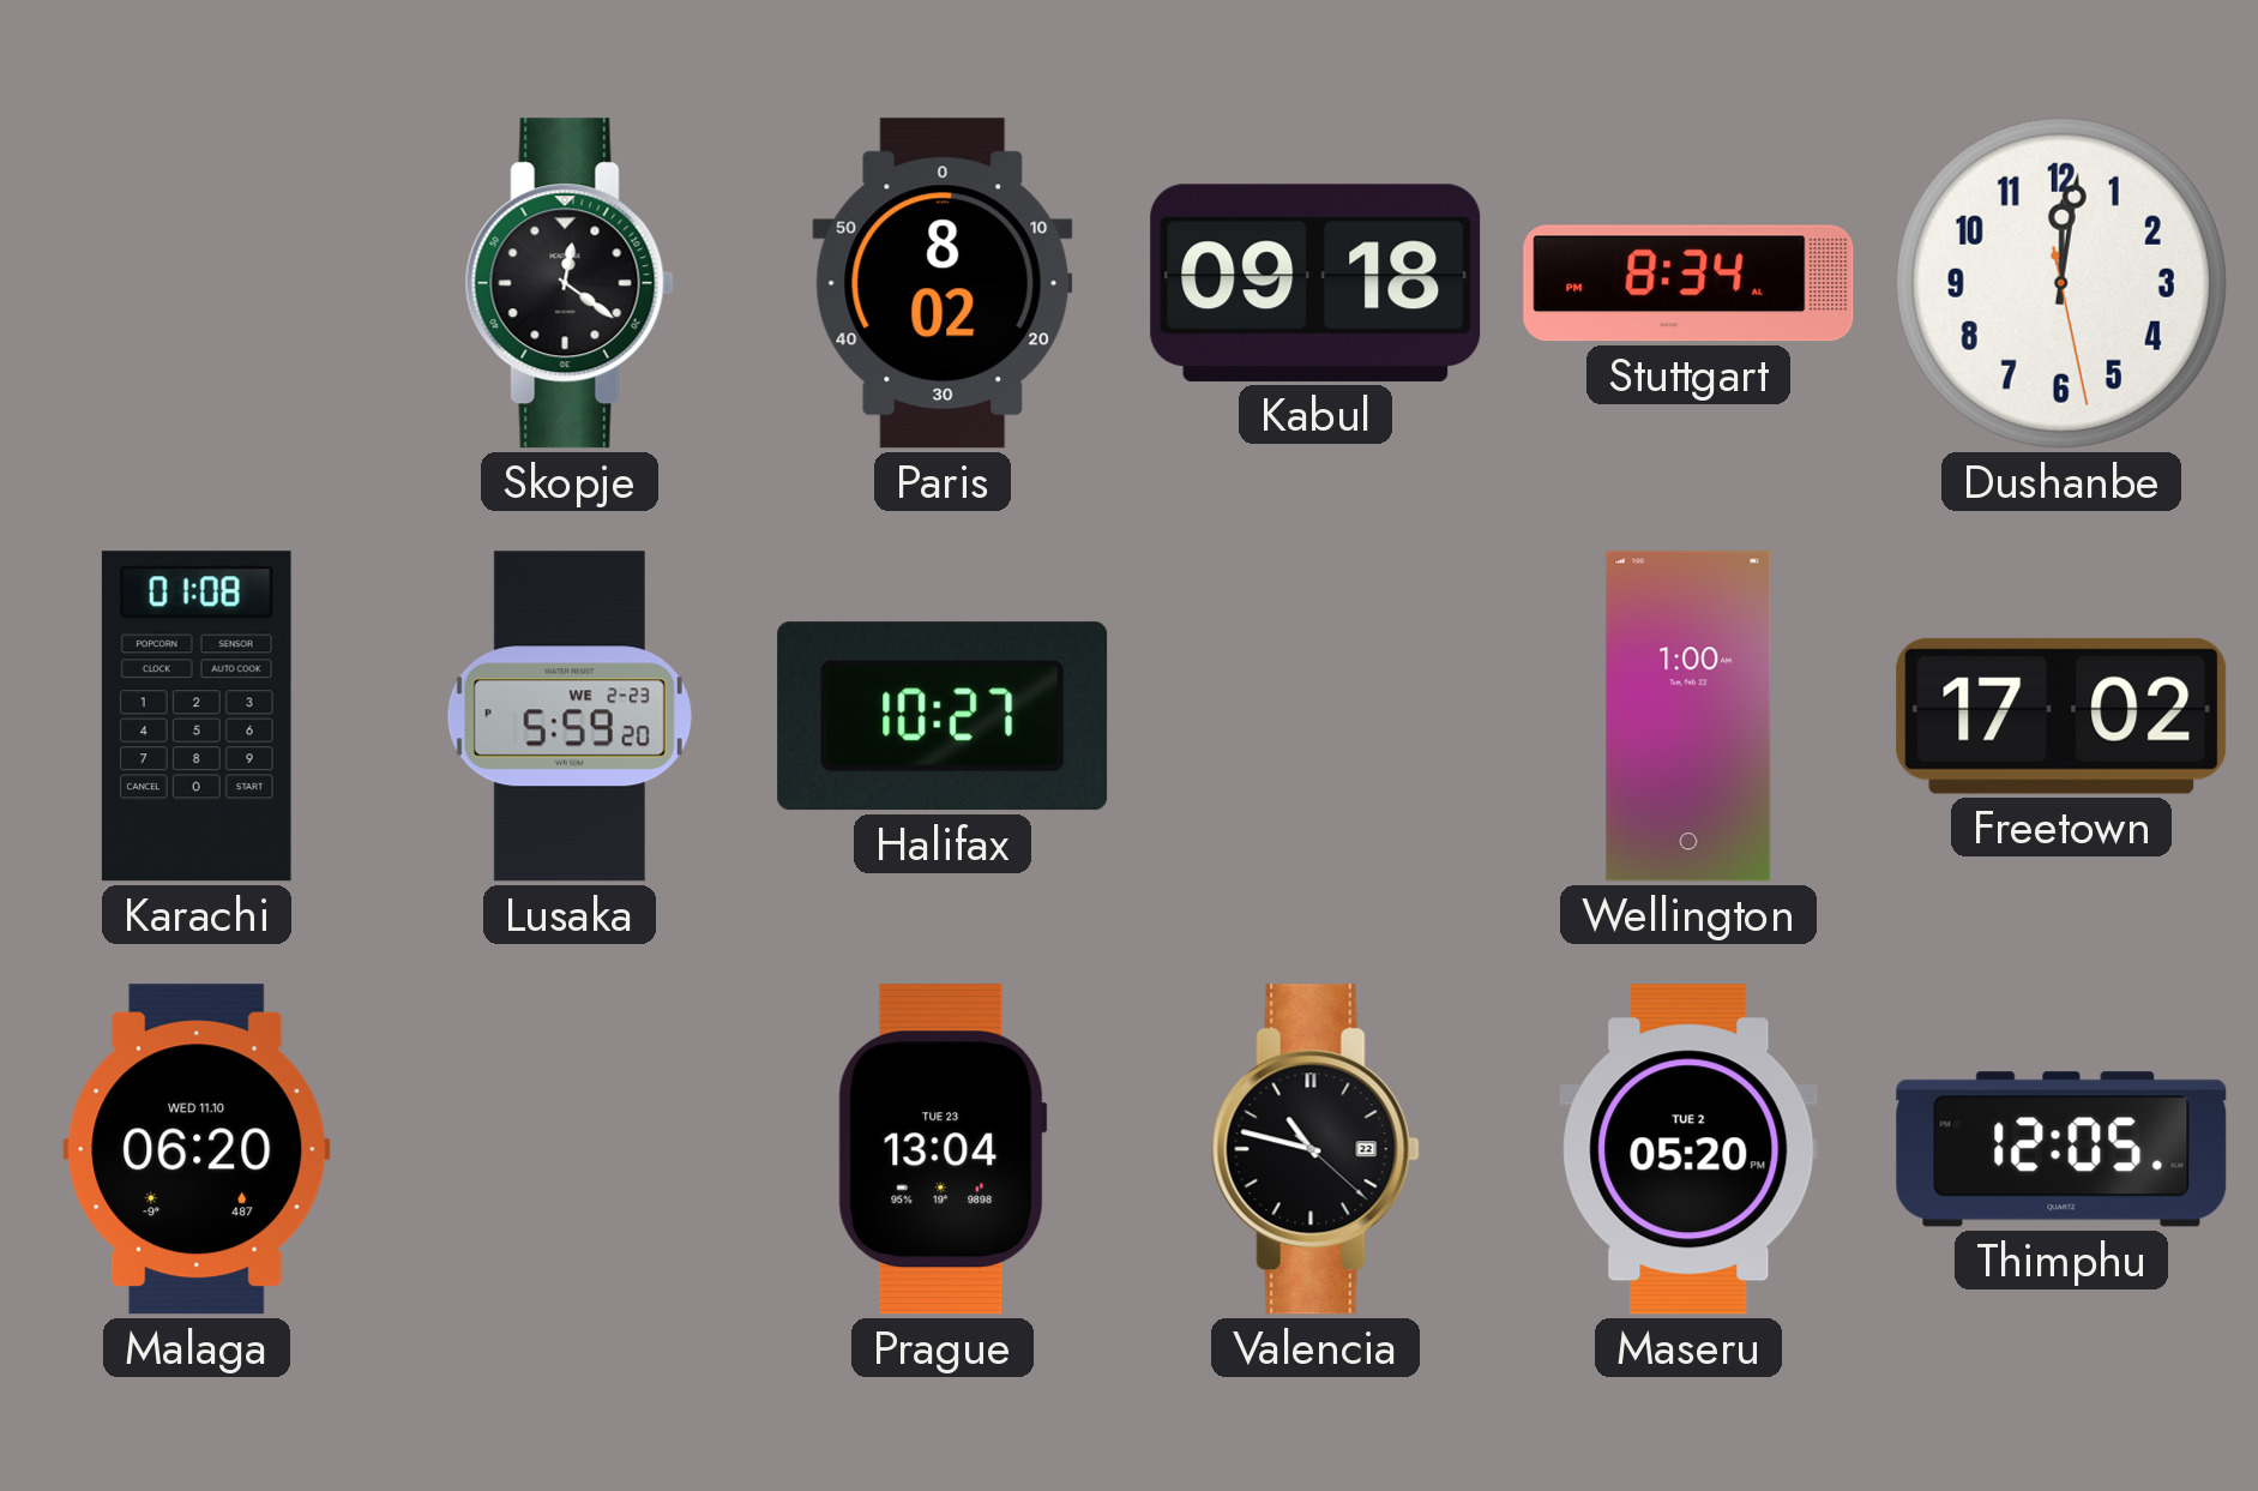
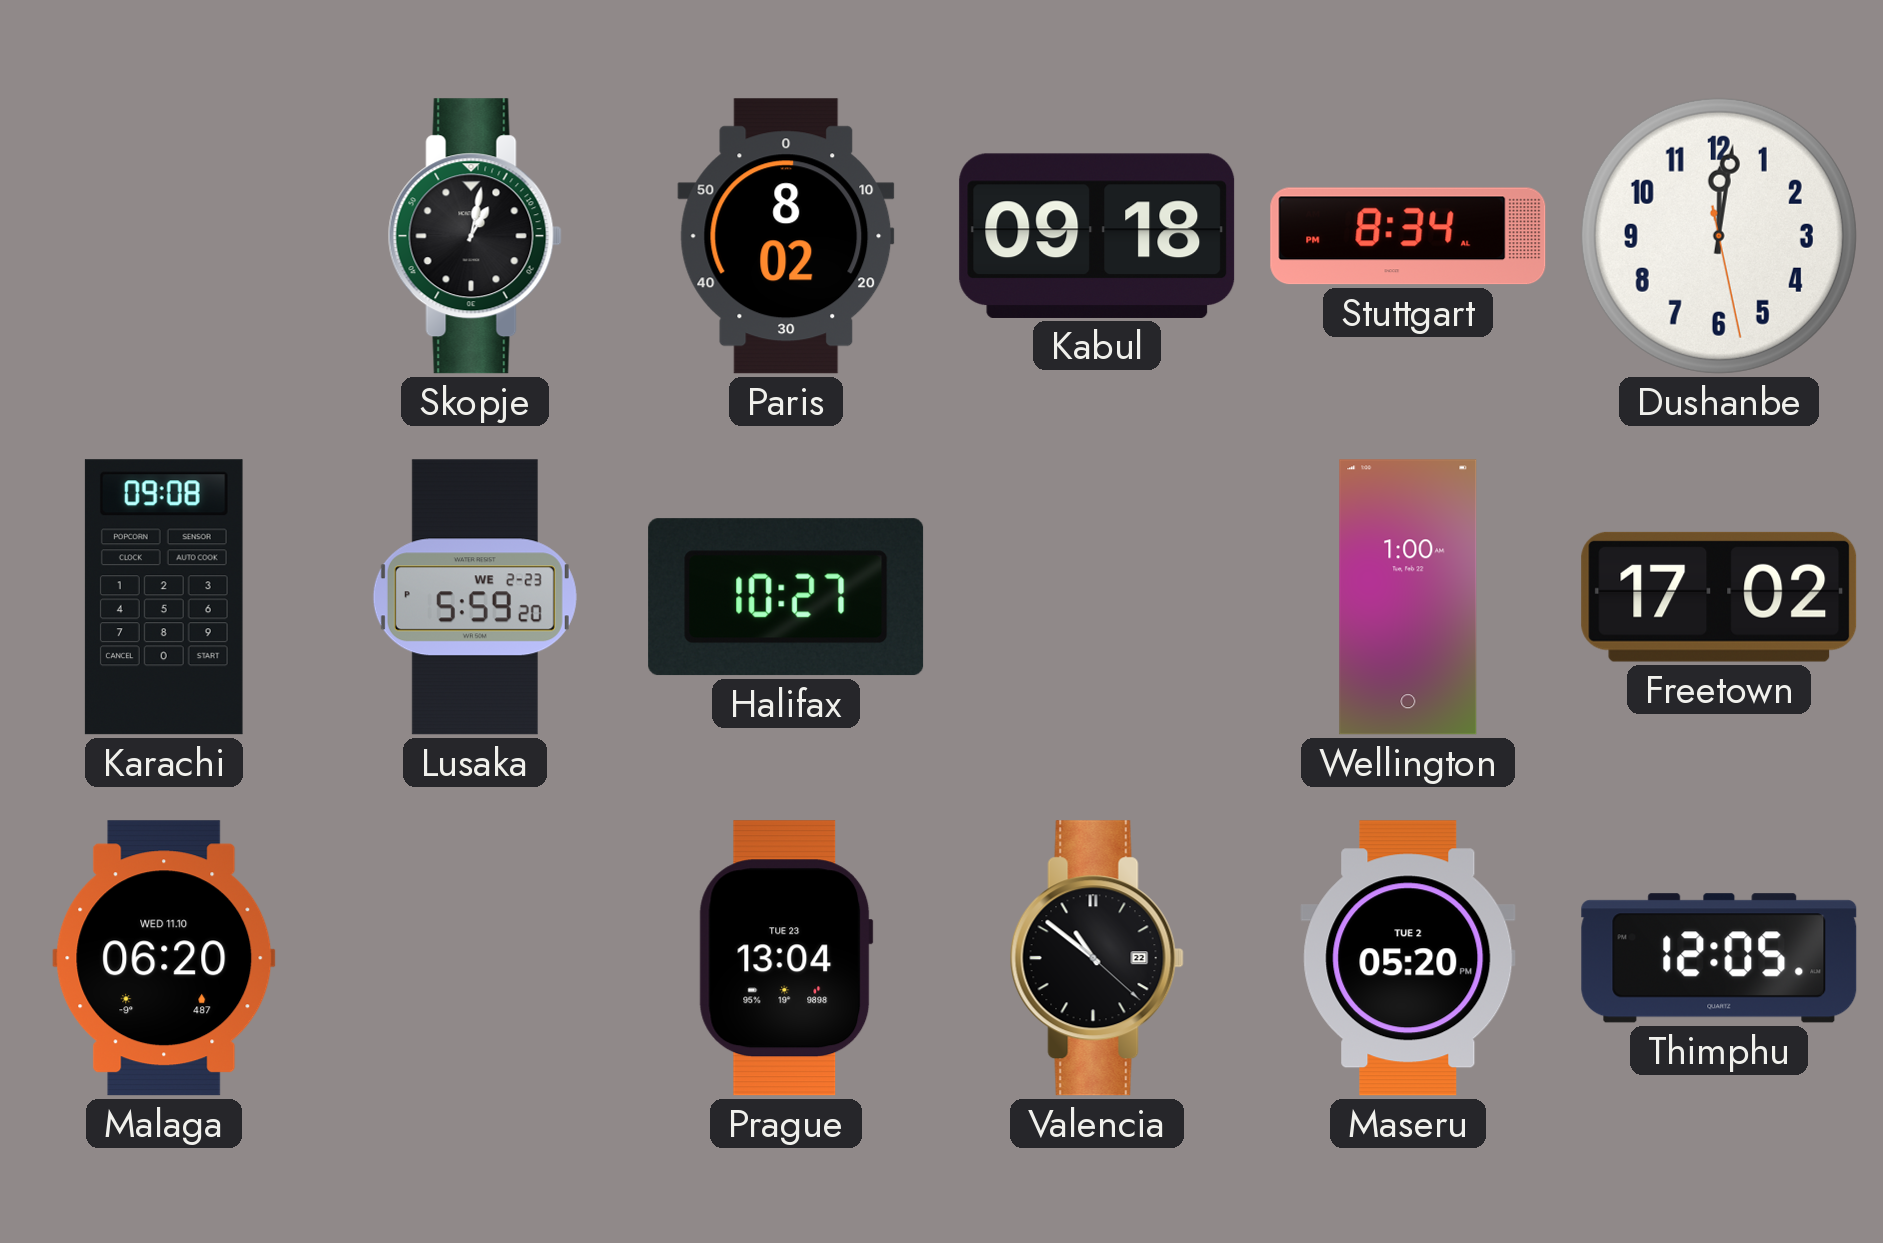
Skopje: 12:21 -> 1:02
Karachi: 01:08 -> 09:08
Valencia: 10:47 -> 10:51
